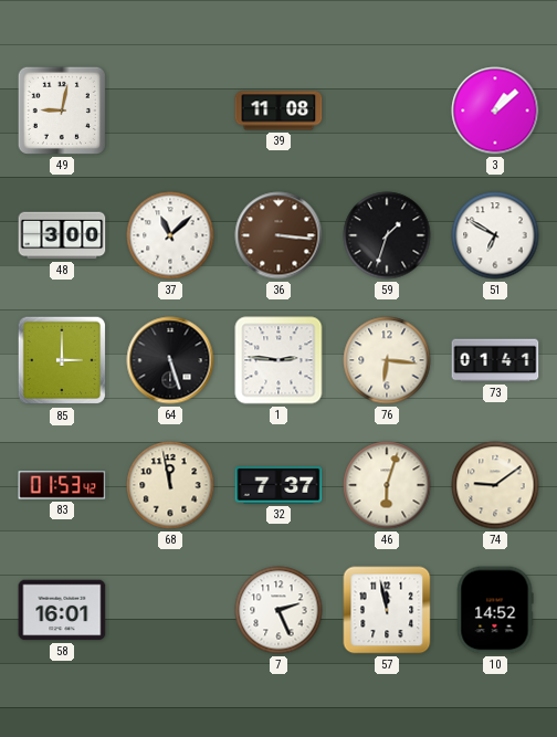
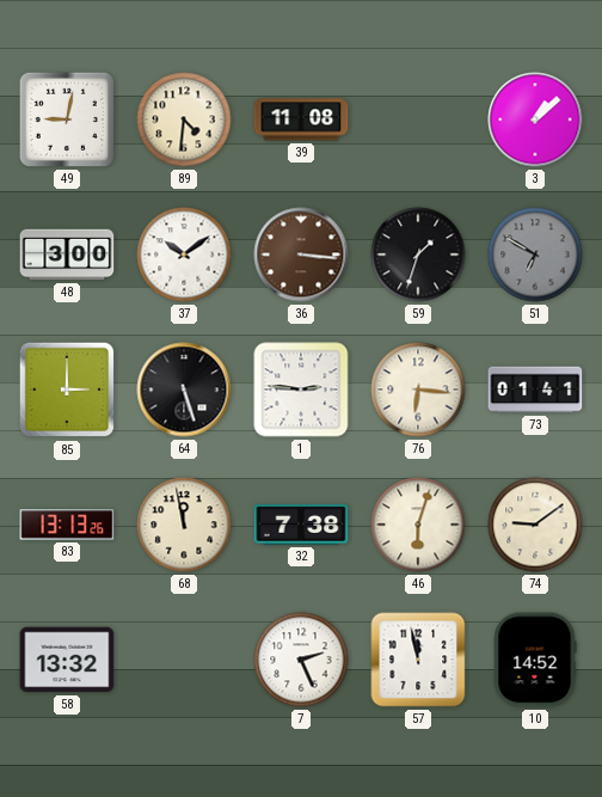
89: none -> 4:31
37: 11:08 -> 10:09
51 dial: white -> grey
83: 01:53 -> 13:13
32: 7:37 -> 7:38
58: 16:01 -> 13:32
